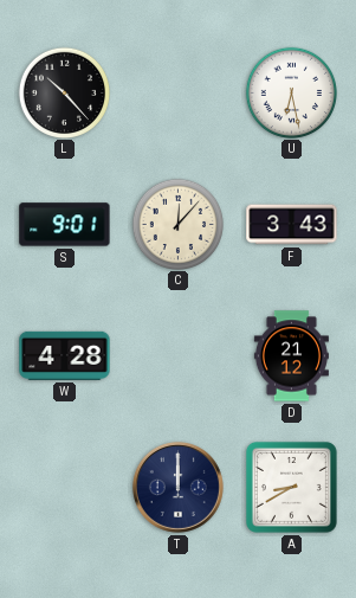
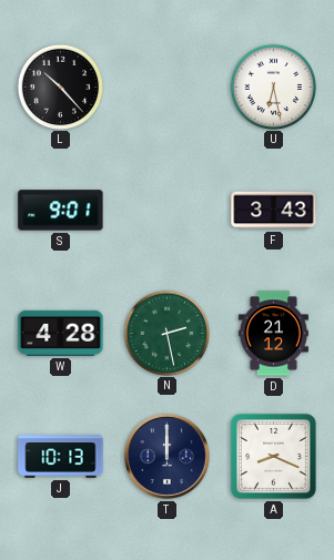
C: 12:07 -> none
N: none -> 2:28
J: none -> 10:13
A: 8:40 -> 8:19
